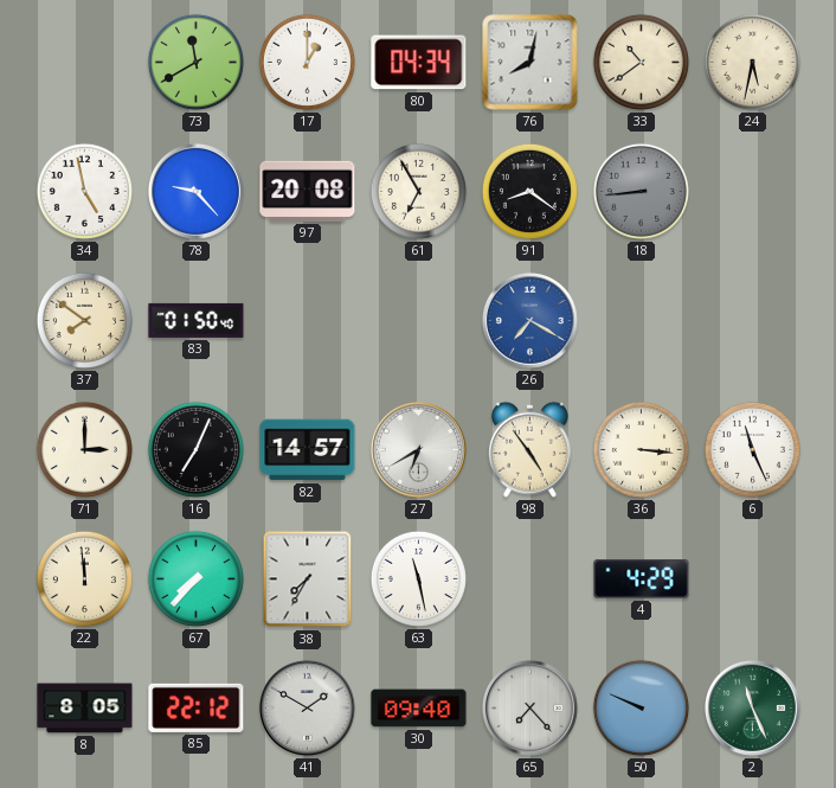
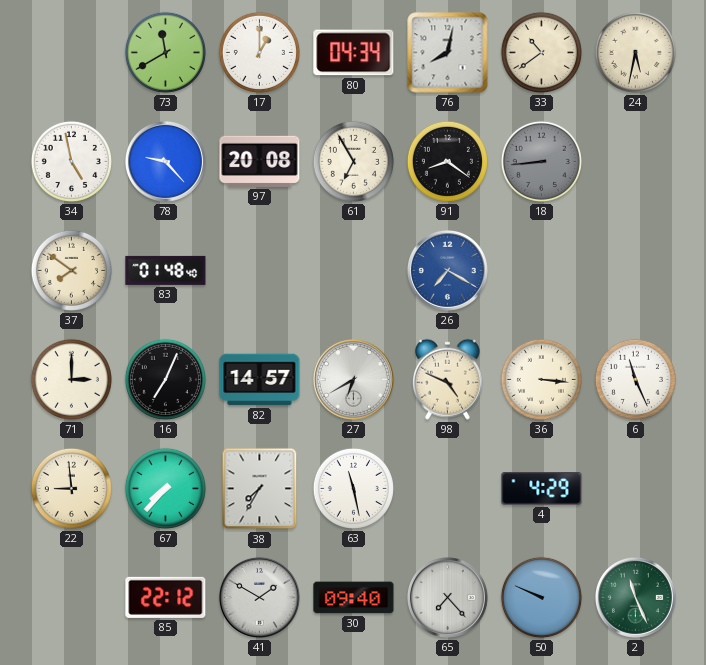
83: 01:50 -> 01:48
98: 4:54 -> 4:49
22: 11:59 -> 8:59
8: 8:05 -> none
